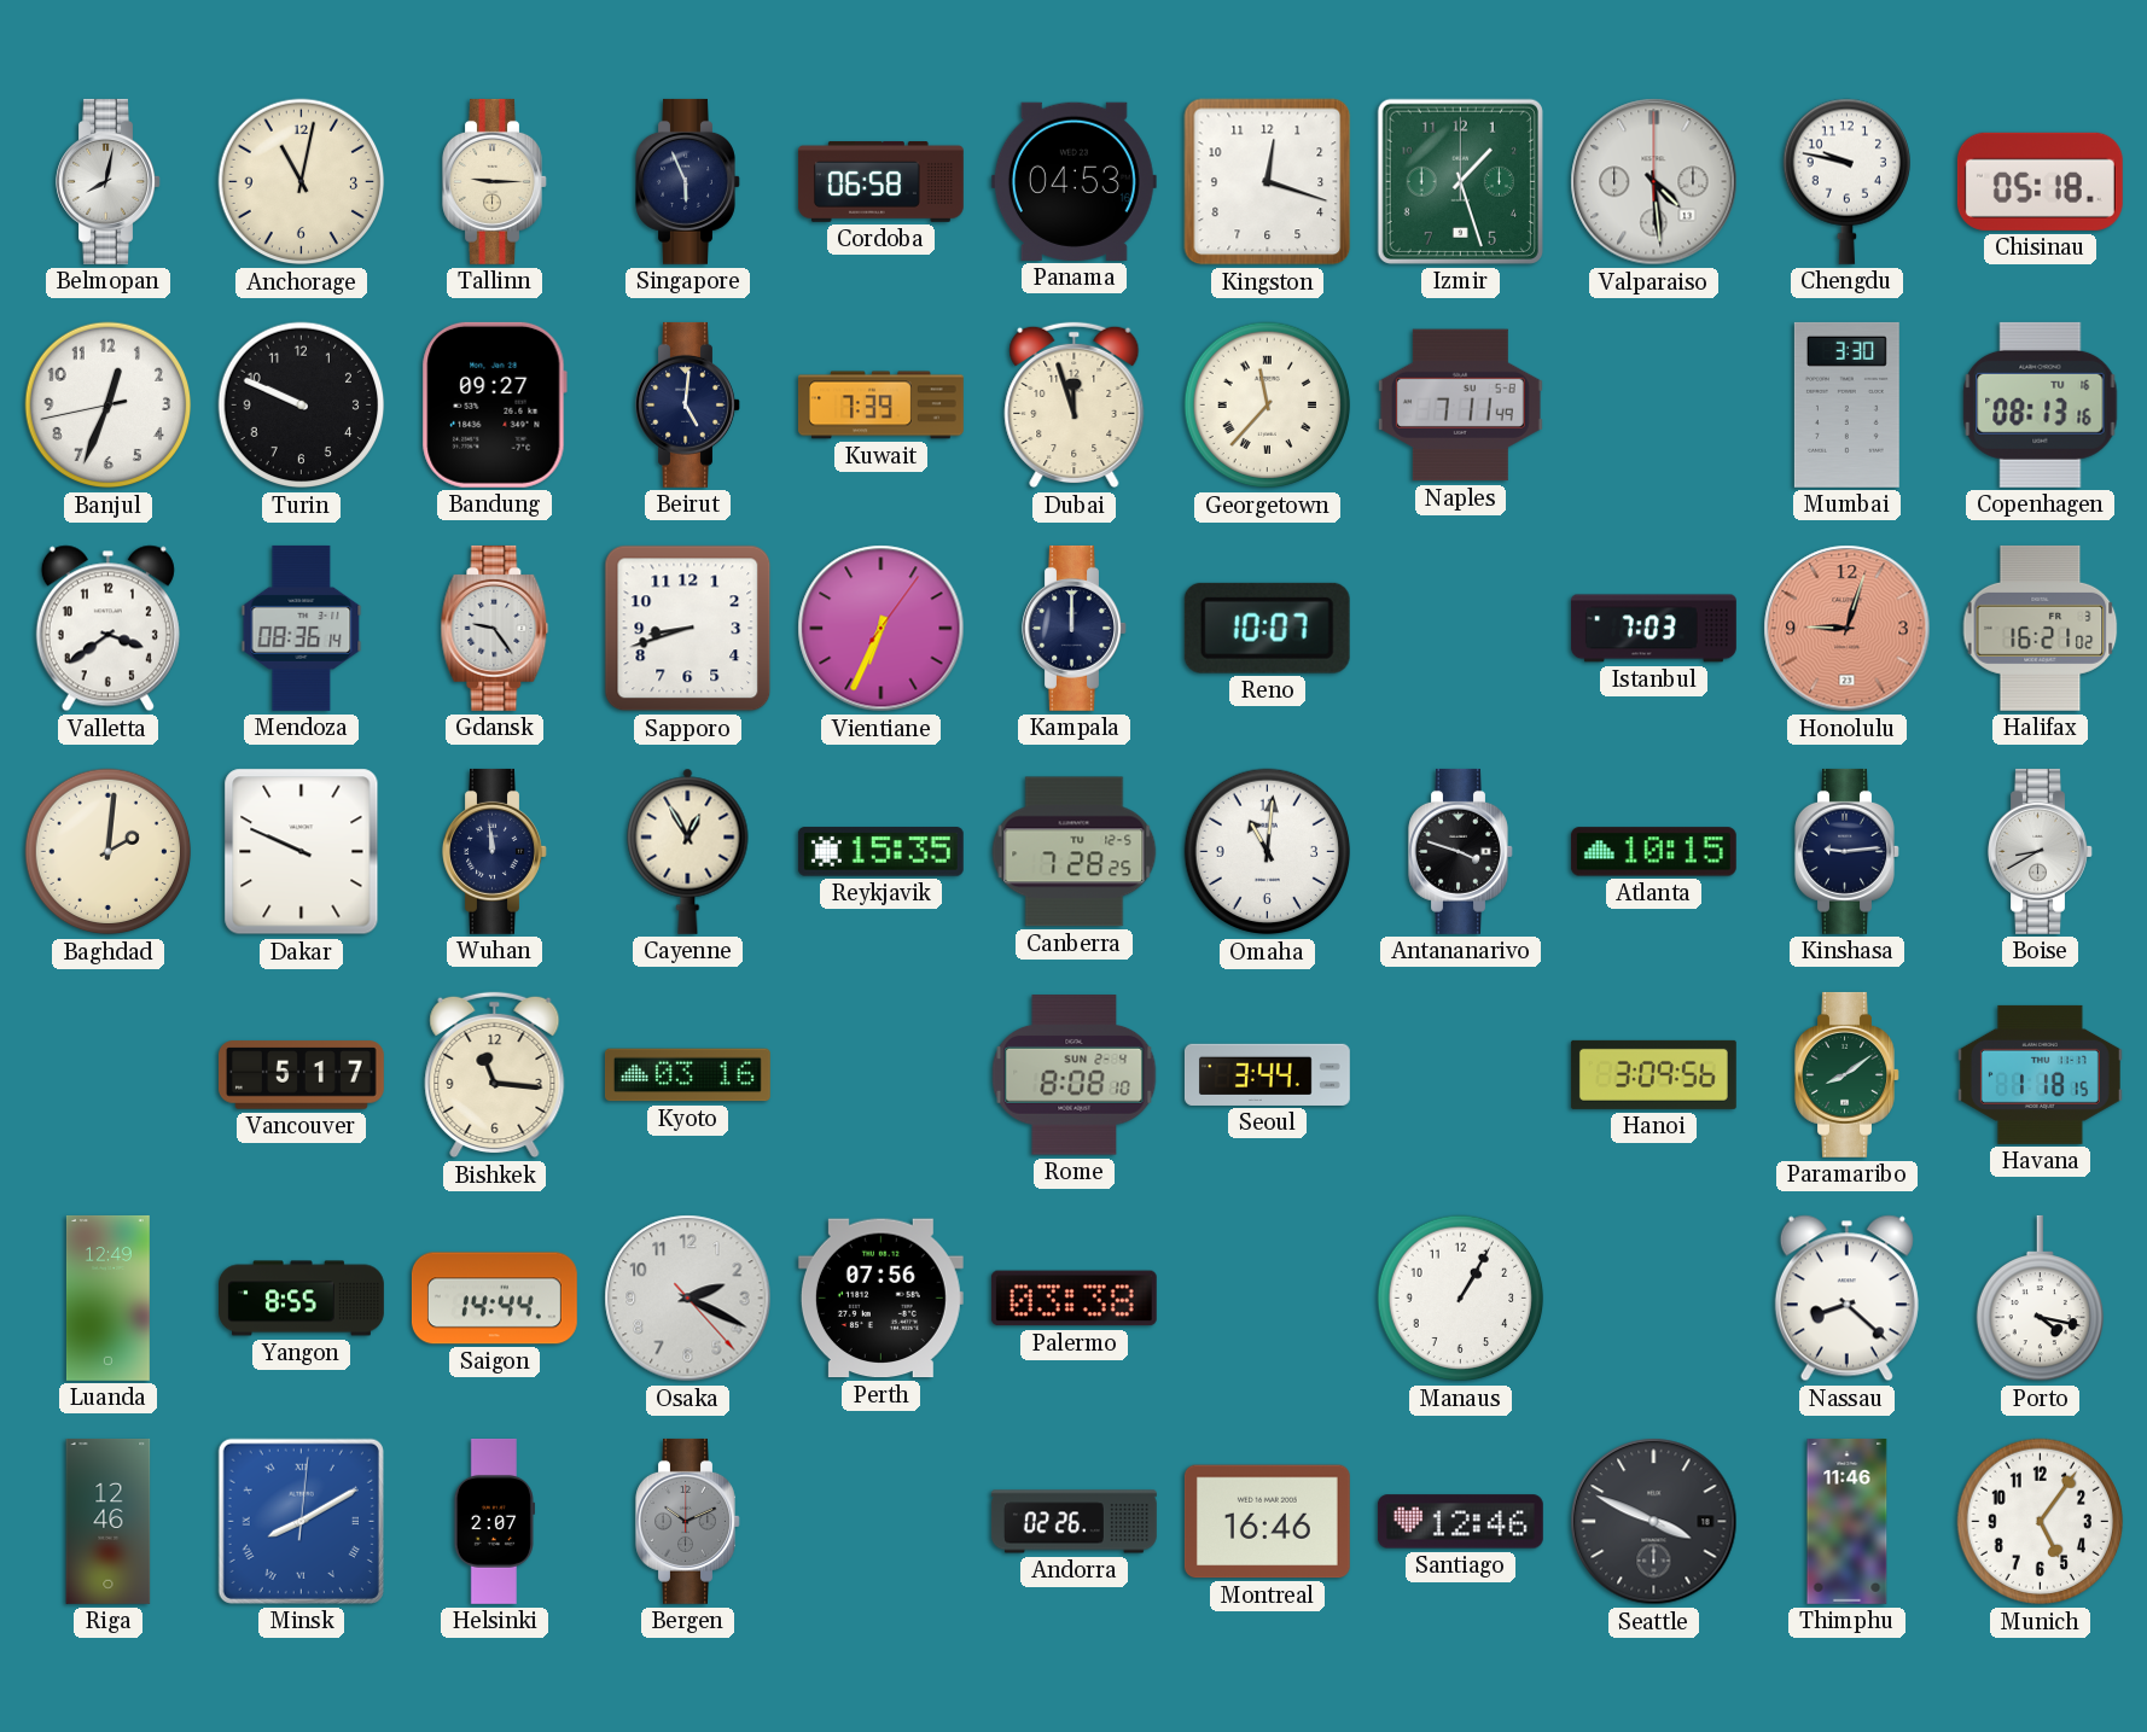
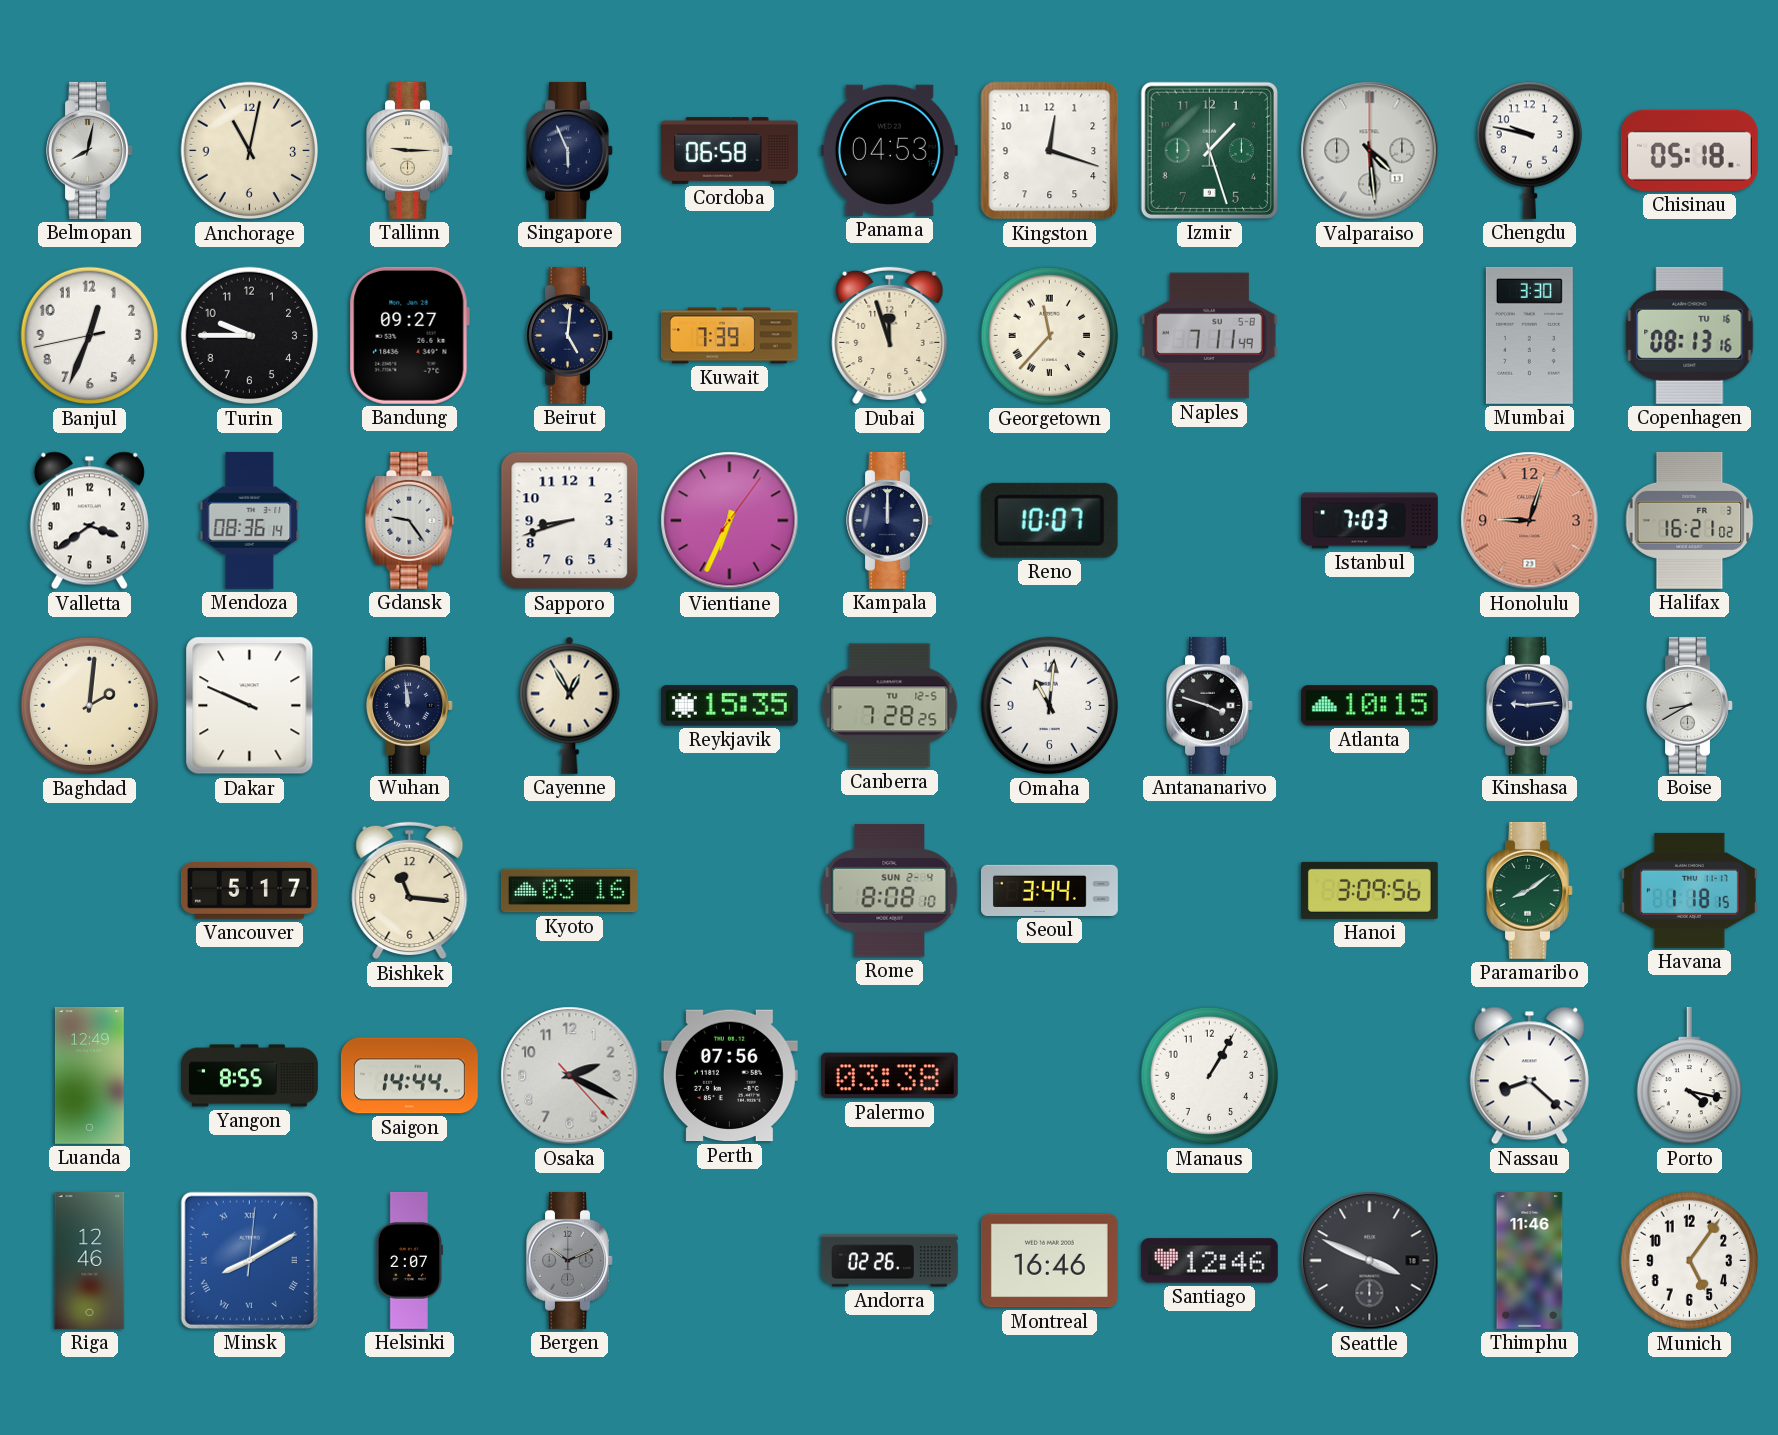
Turin: 9:49 -> 9:45
